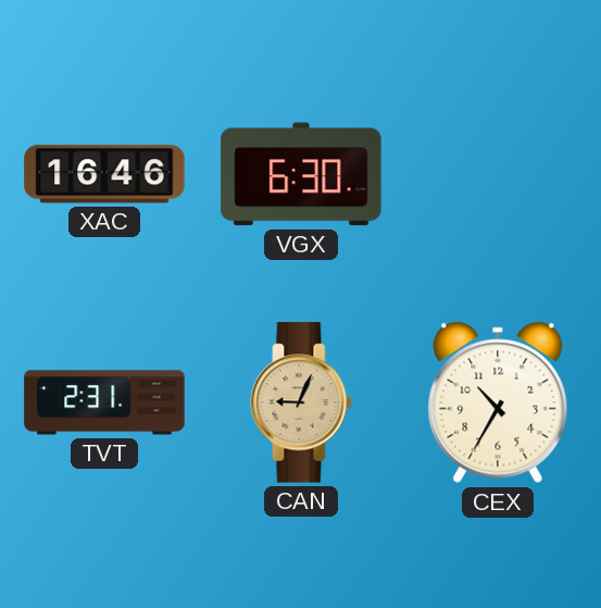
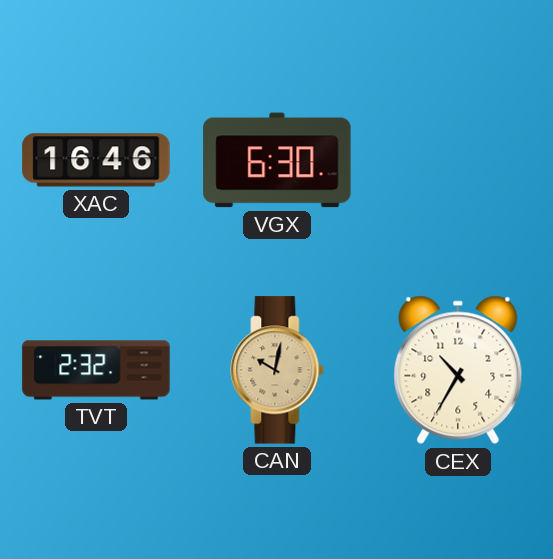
TVT: 2:31 -> 2:32
CAN: 9:04 -> 10:02
